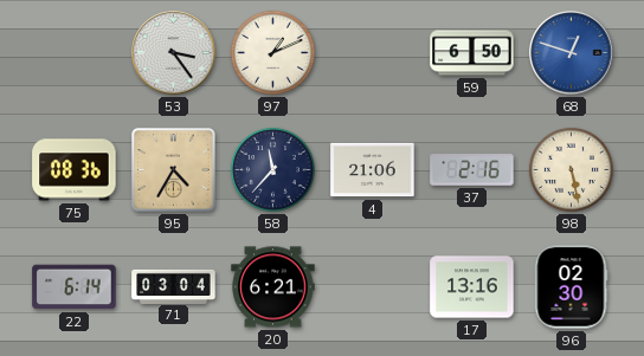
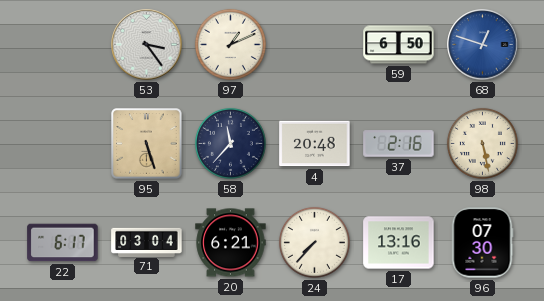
75: 08:36 -> none
95: 4:35 -> 5:27
4: 21:06 -> 20:48
22: 6:14 -> 6:17
24: none -> 7:37
96: 02:30 -> 07:30
